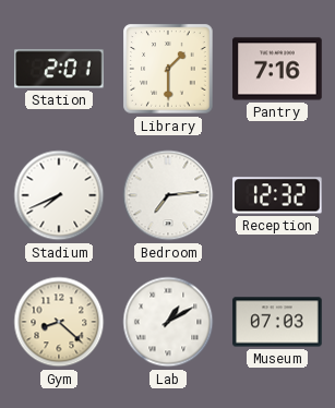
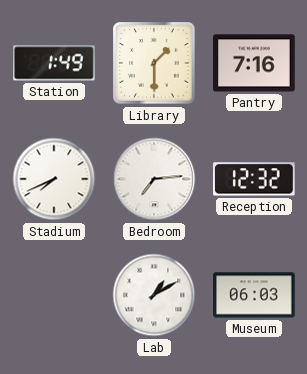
Station: 2:01 -> 1:49
Gym: 8:22 -> none
Museum: 07:03 -> 06:03
